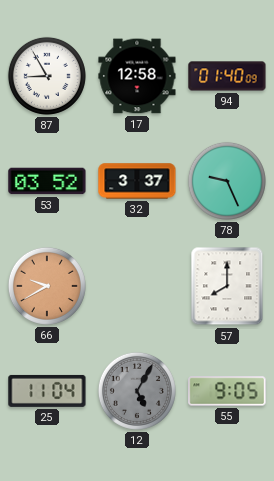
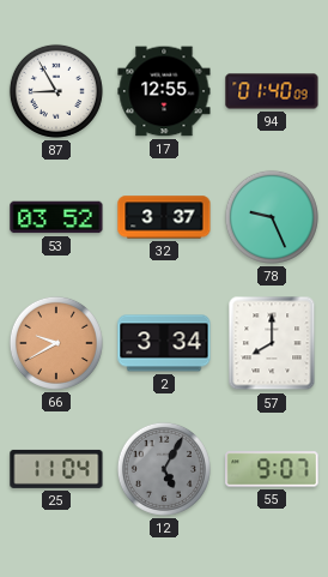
17: 12:58 -> 12:55
2: none -> 3:34
55: 9:05 -> 9:07
